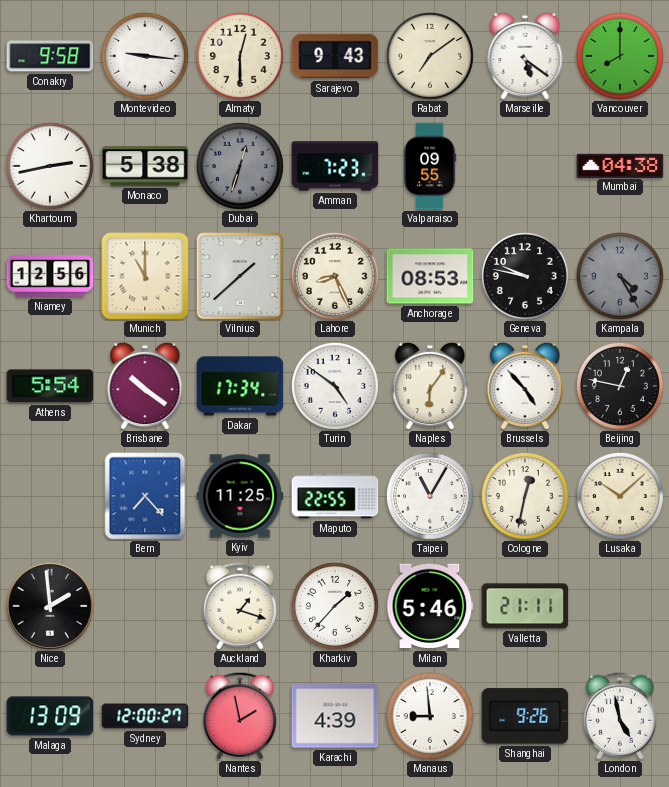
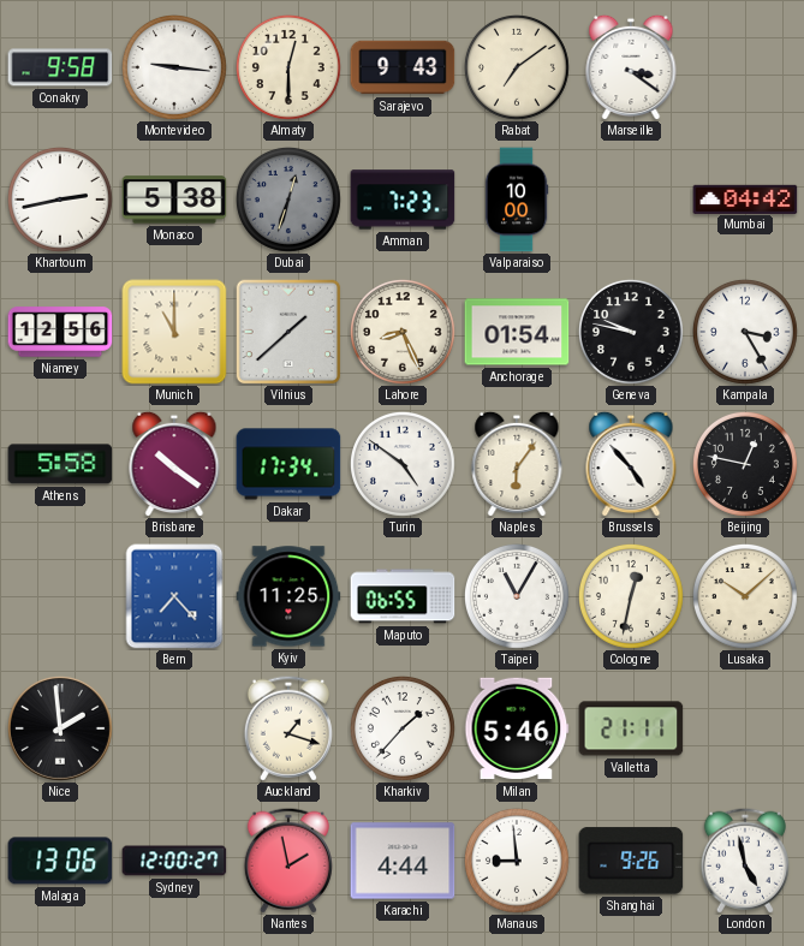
Marseille: 5:21 -> 3:21
Vancouver: 8:00 -> none
Valparaiso: 09:55 -> 10:00
Mumbai: 04:38 -> 04:42
Anchorage: 08:53 -> 01:54
Kampala: 4:25 -> 3:25
Kampala dial: grey -> white
Athens: 5:54 -> 5:58
Maputo: 22:55 -> 06:55
Malaga: 13:09 -> 13:06
Karachi: 4:39 -> 4:44
